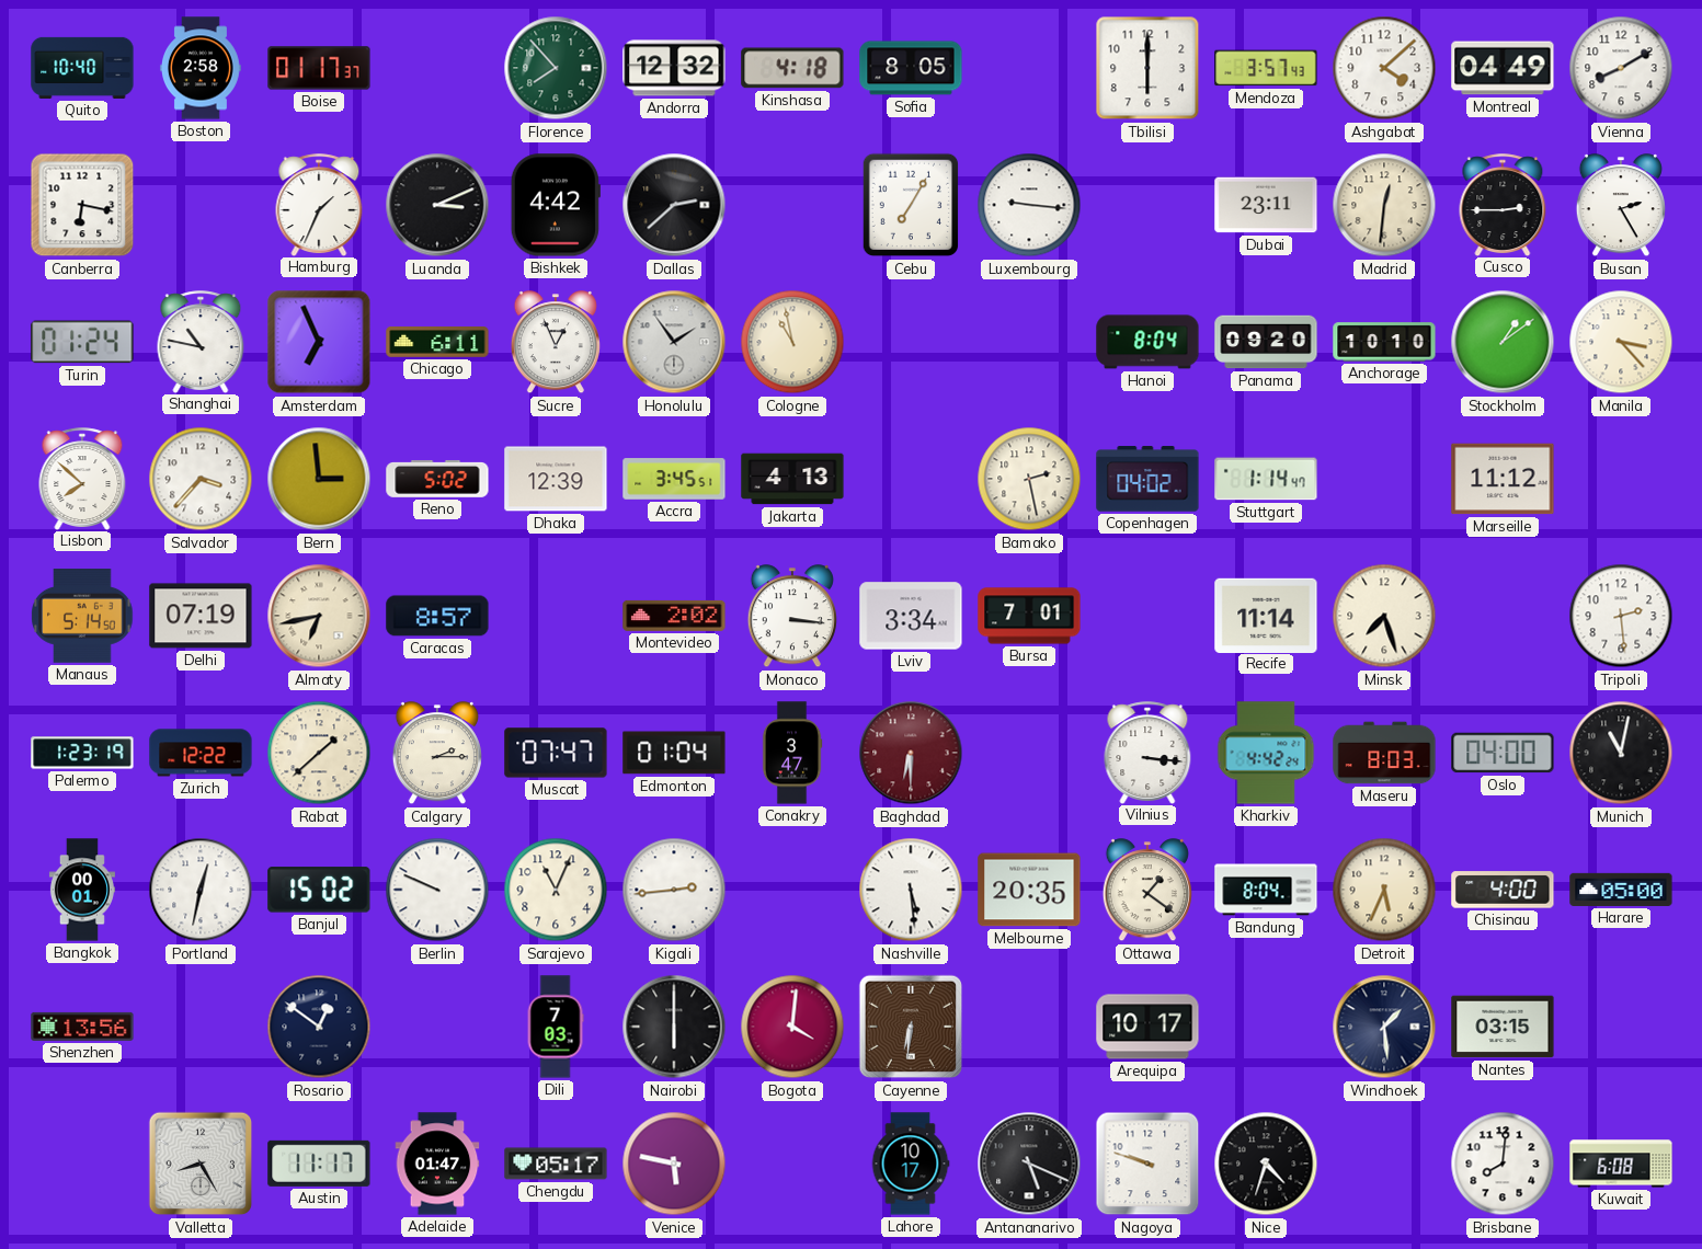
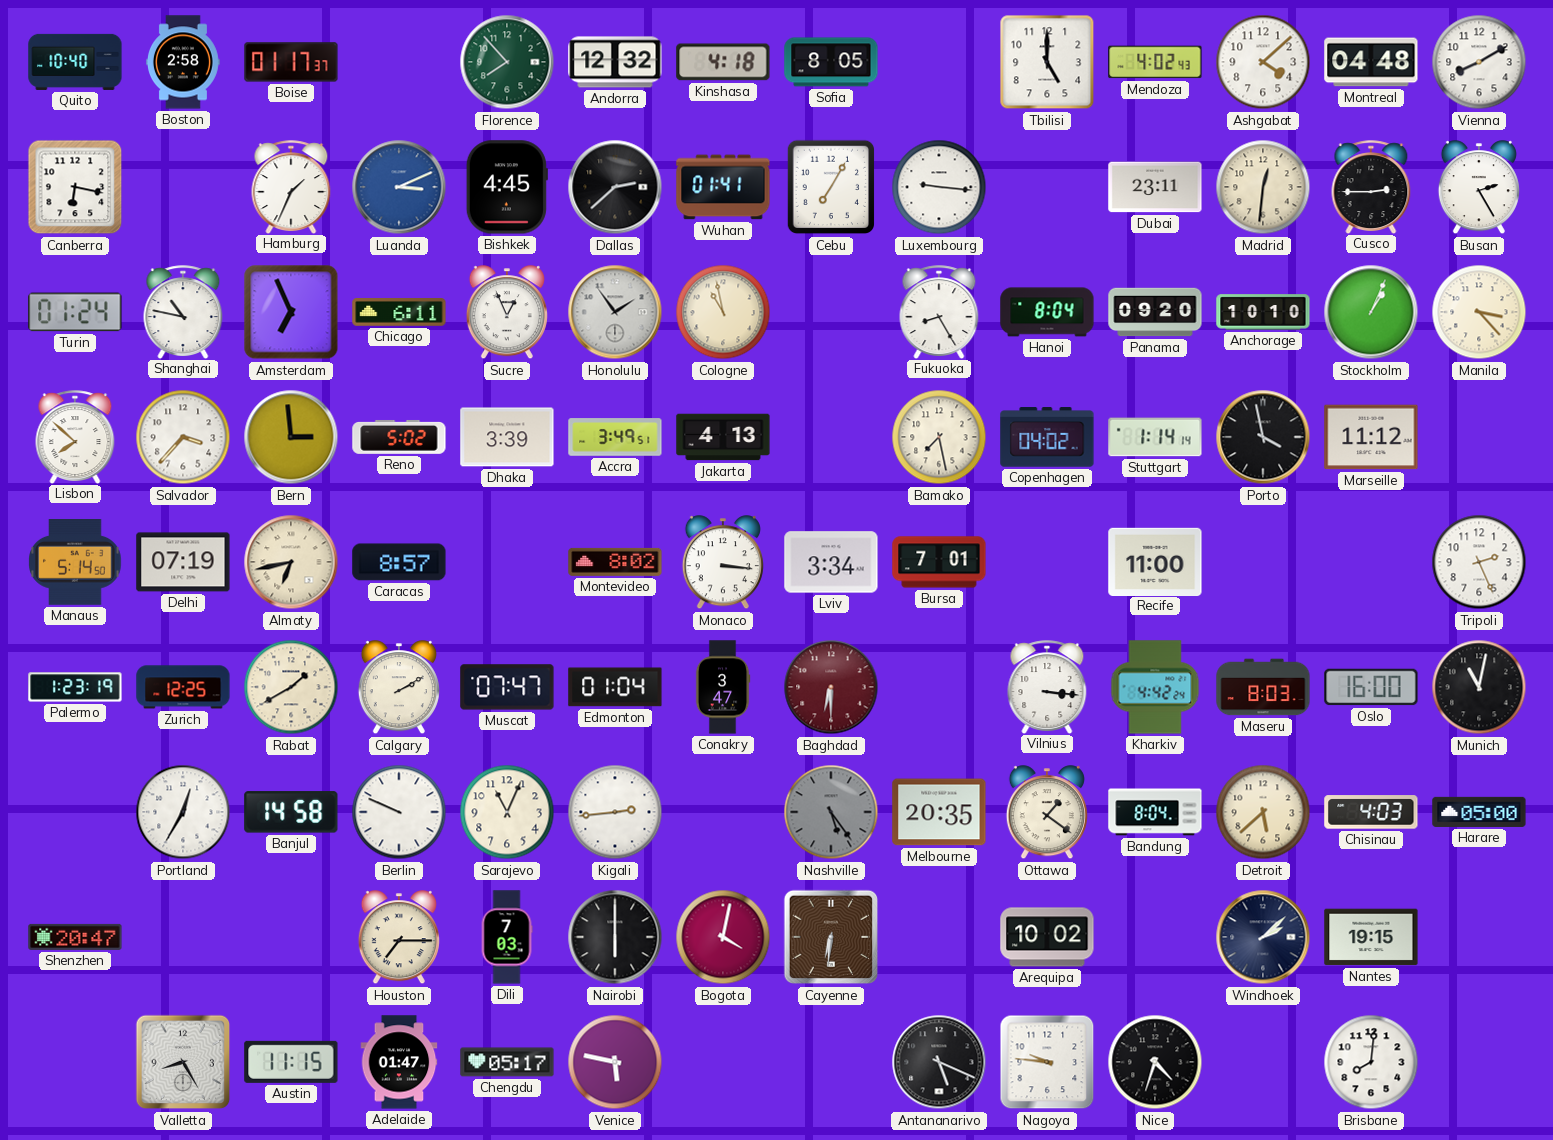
Tbilisi: 6:00 -> 5:00
Mendoza: 3:57 -> 4:02
Montreal: 04:49 -> 04:48
Luanda dial: black -> blue
Bishkek: 4:42 -> 4:45
Wuhan: none -> 01:41
Fukuoka: none -> 8:25
Stockholm: 1:09 -> 1:04
Dhaka: 12:39 -> 3:39
Accra: 3:45 -> 3:49
Bamako: 2:28 -> 7:28
Stuttgart: 1:14:47 -> 1:14:14
Porto: none -> 3:58
Montevideo: 2:02 -> 8:02
Recife: 11:14 -> 11:00
Minsk: 7:27 -> none
Tripoli: 2:29 -> 2:26
Zurich: 12:22 -> 12:25
Rabat: 1:38 -> 1:40
Calgary: 2:15 -> 2:10
Oslo: 04:00 -> 16:00
Bangkok: 00:01 -> none
Portland: 12:32 -> 12:35
Banjul: 15:02 -> 14:58
Nashville: 5:29 -> 5:24
Nashville dial: white -> grey
Detroit: 5:34 -> 5:38
Chisinau: 4:00 -> 4:03
Shenzhen: 13:56 -> 20:47
Rosario: 12:51 -> none
Houston: none -> 7:15
Bogota: 4:01 -> 4:02
Arequipa: 10:17 -> 10:02
Windhoek: 1:29 -> 2:08
Nantes: 03:15 -> 19:15
Austin: 11:17 -> 11:15
Lahore: 10:17 -> none
Nagoya: 9:48 -> 9:46
Kuwait: 6:08 -> none
